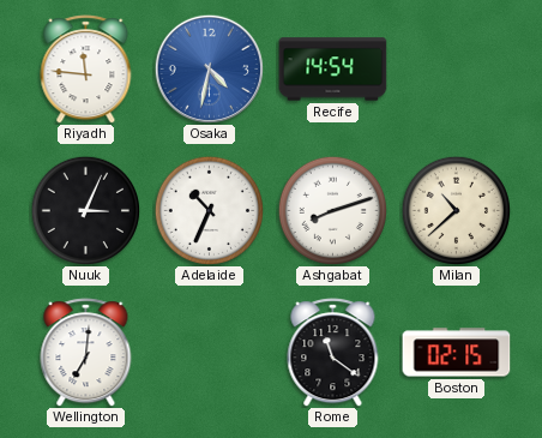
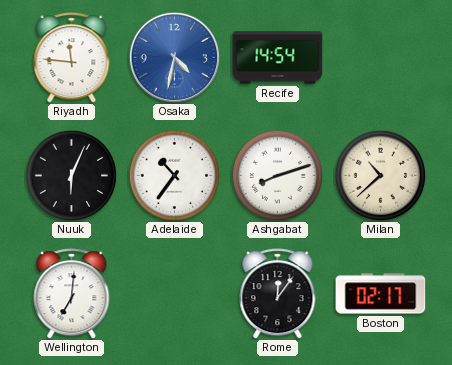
Nuuk: 3:04 -> 6:04
Adelaide: 10:34 -> 10:36
Rome: 11:21 -> 12:06
Boston: 02:15 -> 02:17
